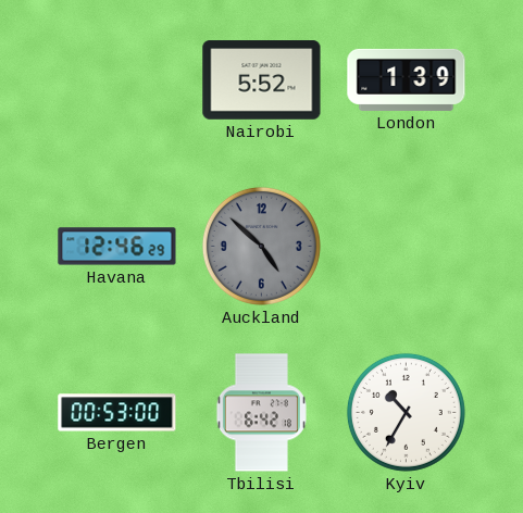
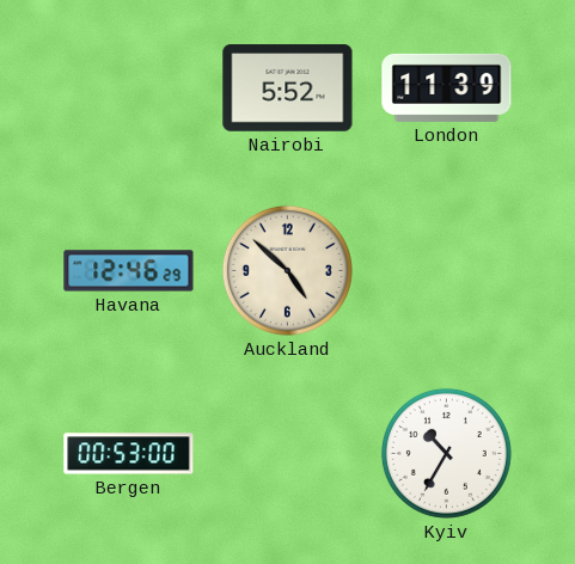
London: 1:39 -> 11:39
Auckland dial: grey -> cream
Tbilisi: 6:42 -> none
